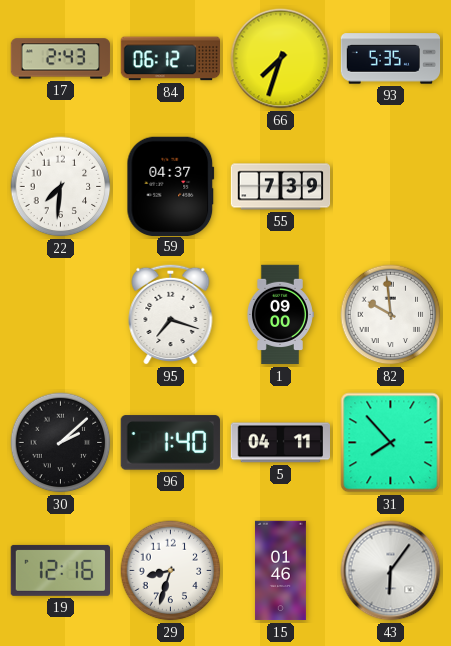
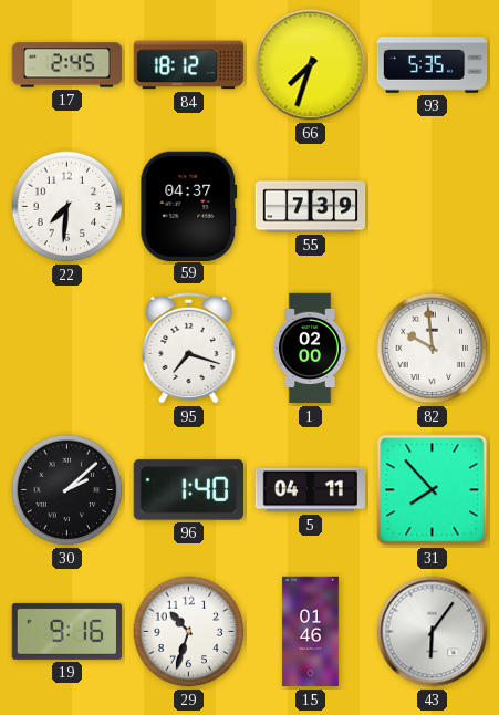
17: 2:43 -> 2:45
84: 06:12 -> 18:12
1: 09:00 -> 02:00
19: 12:16 -> 9:16
29: 8:33 -> 10:33
